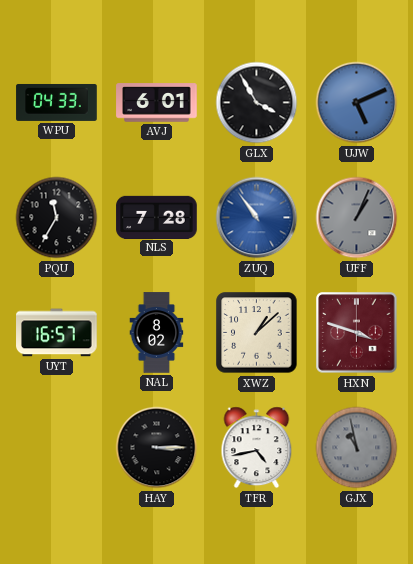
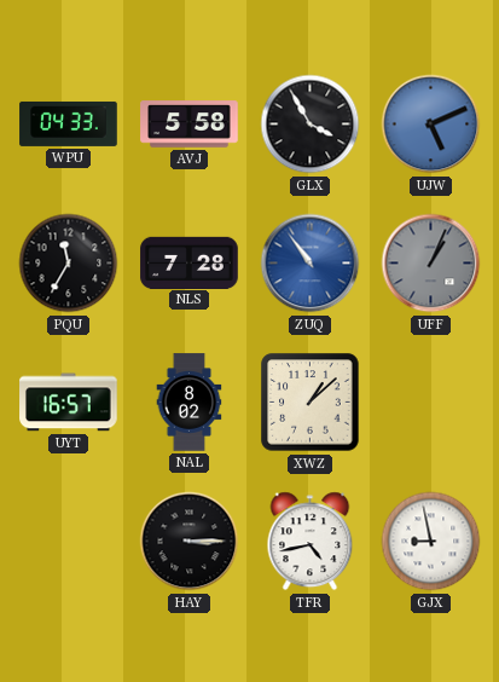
AVJ: 6:01 -> 5:58
HXN: 3:48 -> none
GJX: 10:58 -> 8:58
GJX dial: grey -> white
